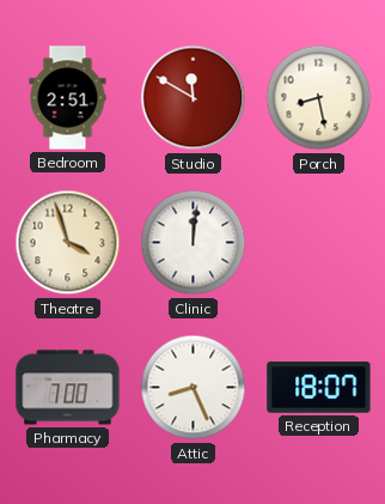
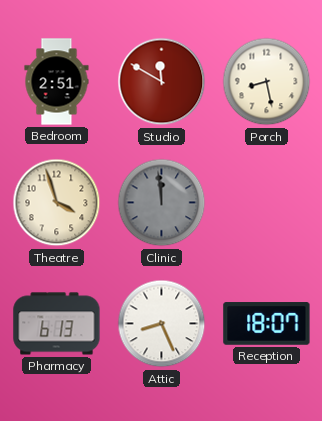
Clinic: 12:01 -> 11:59
Clinic dial: white -> grey
Pharmacy: 7:00 -> 6:13
